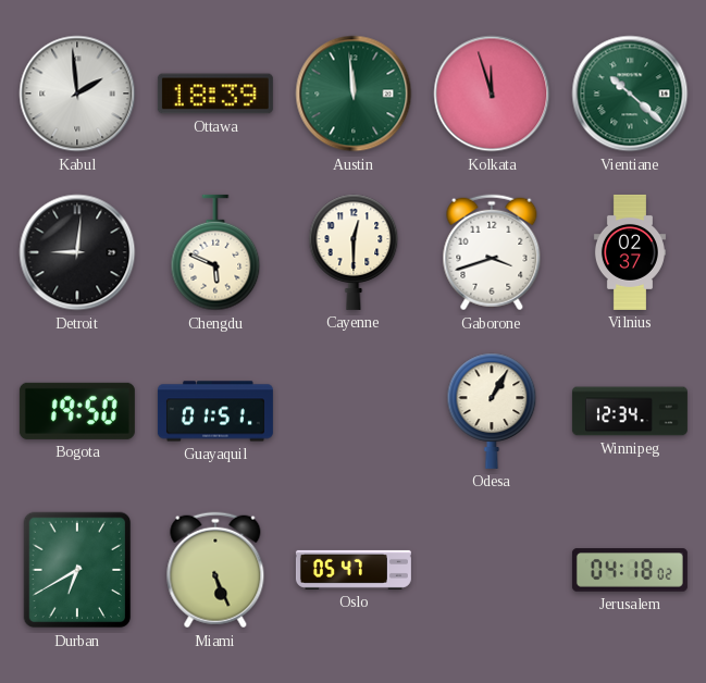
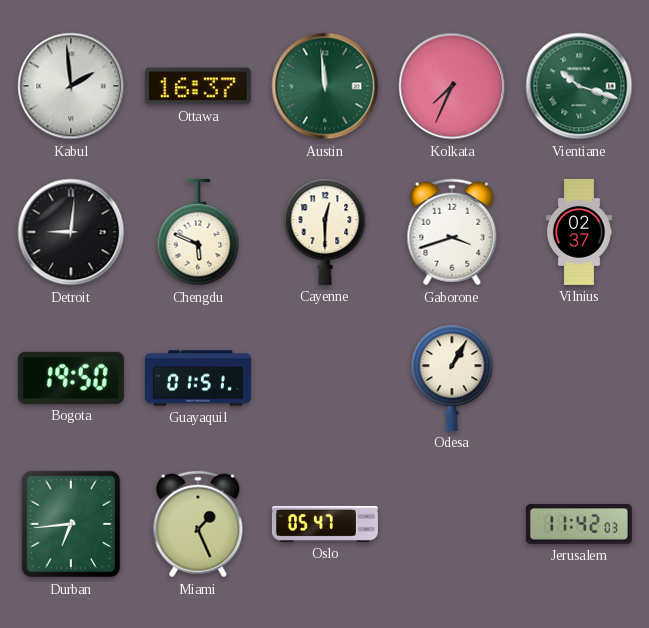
Ottawa: 18:39 -> 16:37
Kolkata: 11:57 -> 7:34
Vientiane: 10:22 -> 10:18
Winnipeg: 12:34 -> none
Durban: 6:40 -> 6:44
Miami: 5:26 -> 1:26
Jerusalem: 04:18 -> 11:42
